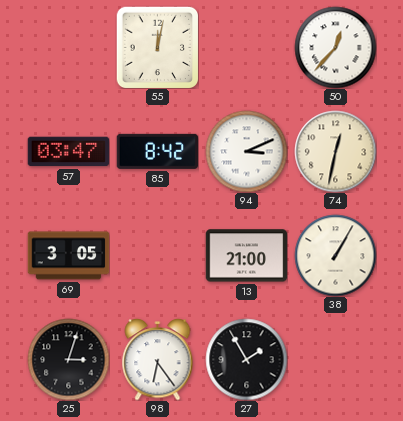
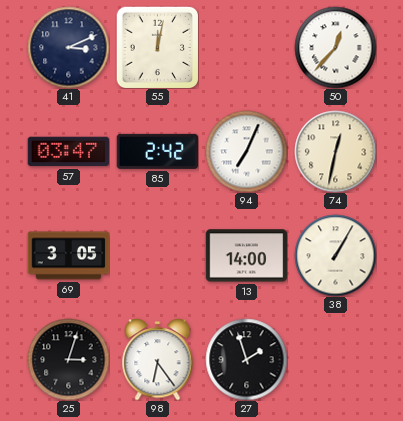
41: none -> 3:11
85: 8:42 -> 2:42
94: 3:11 -> 7:04
13: 21:00 -> 14:00
27: 1:55 -> 1:57
